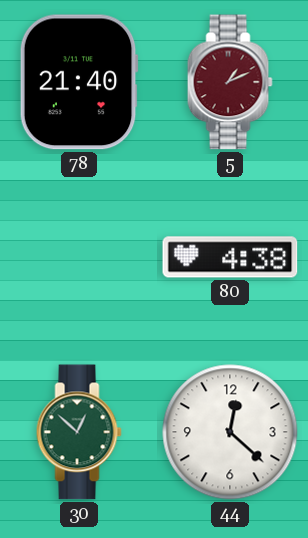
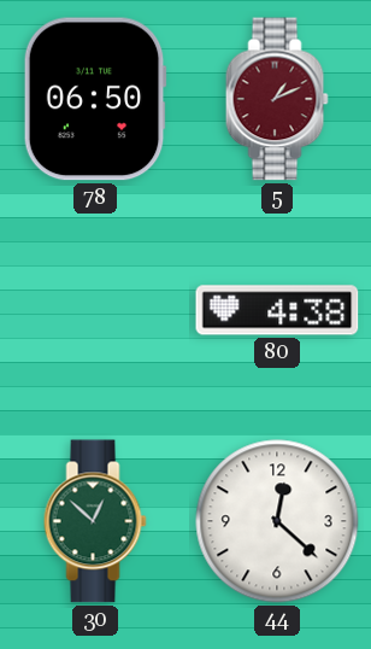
78: 21:40 -> 06:50
